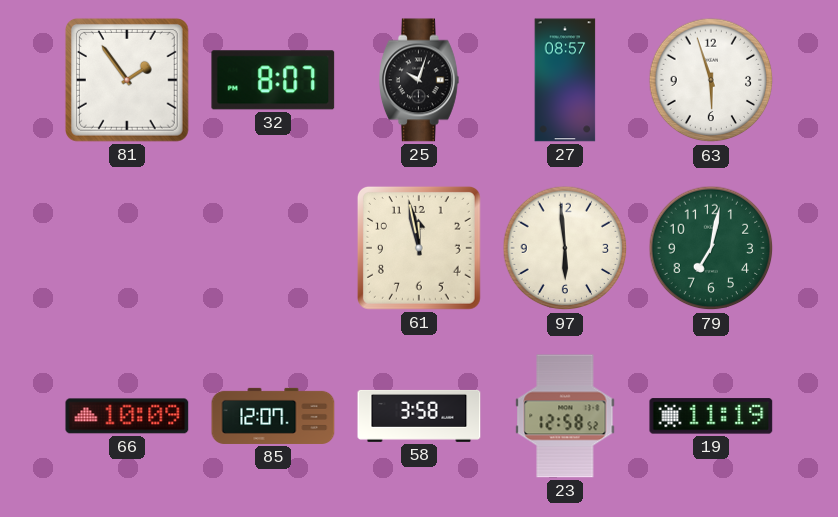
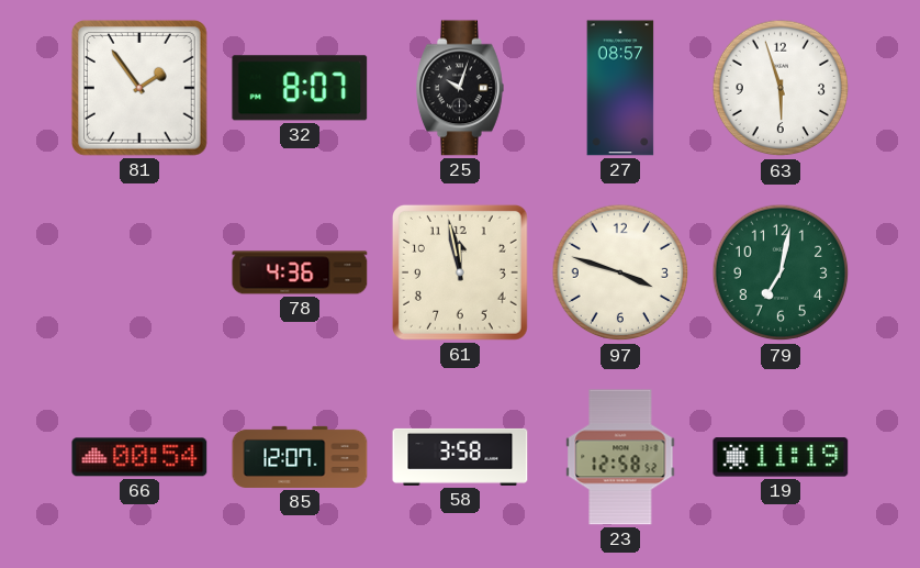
78: none -> 4:36
97: 5:59 -> 3:48
66: 10:09 -> 00:54
